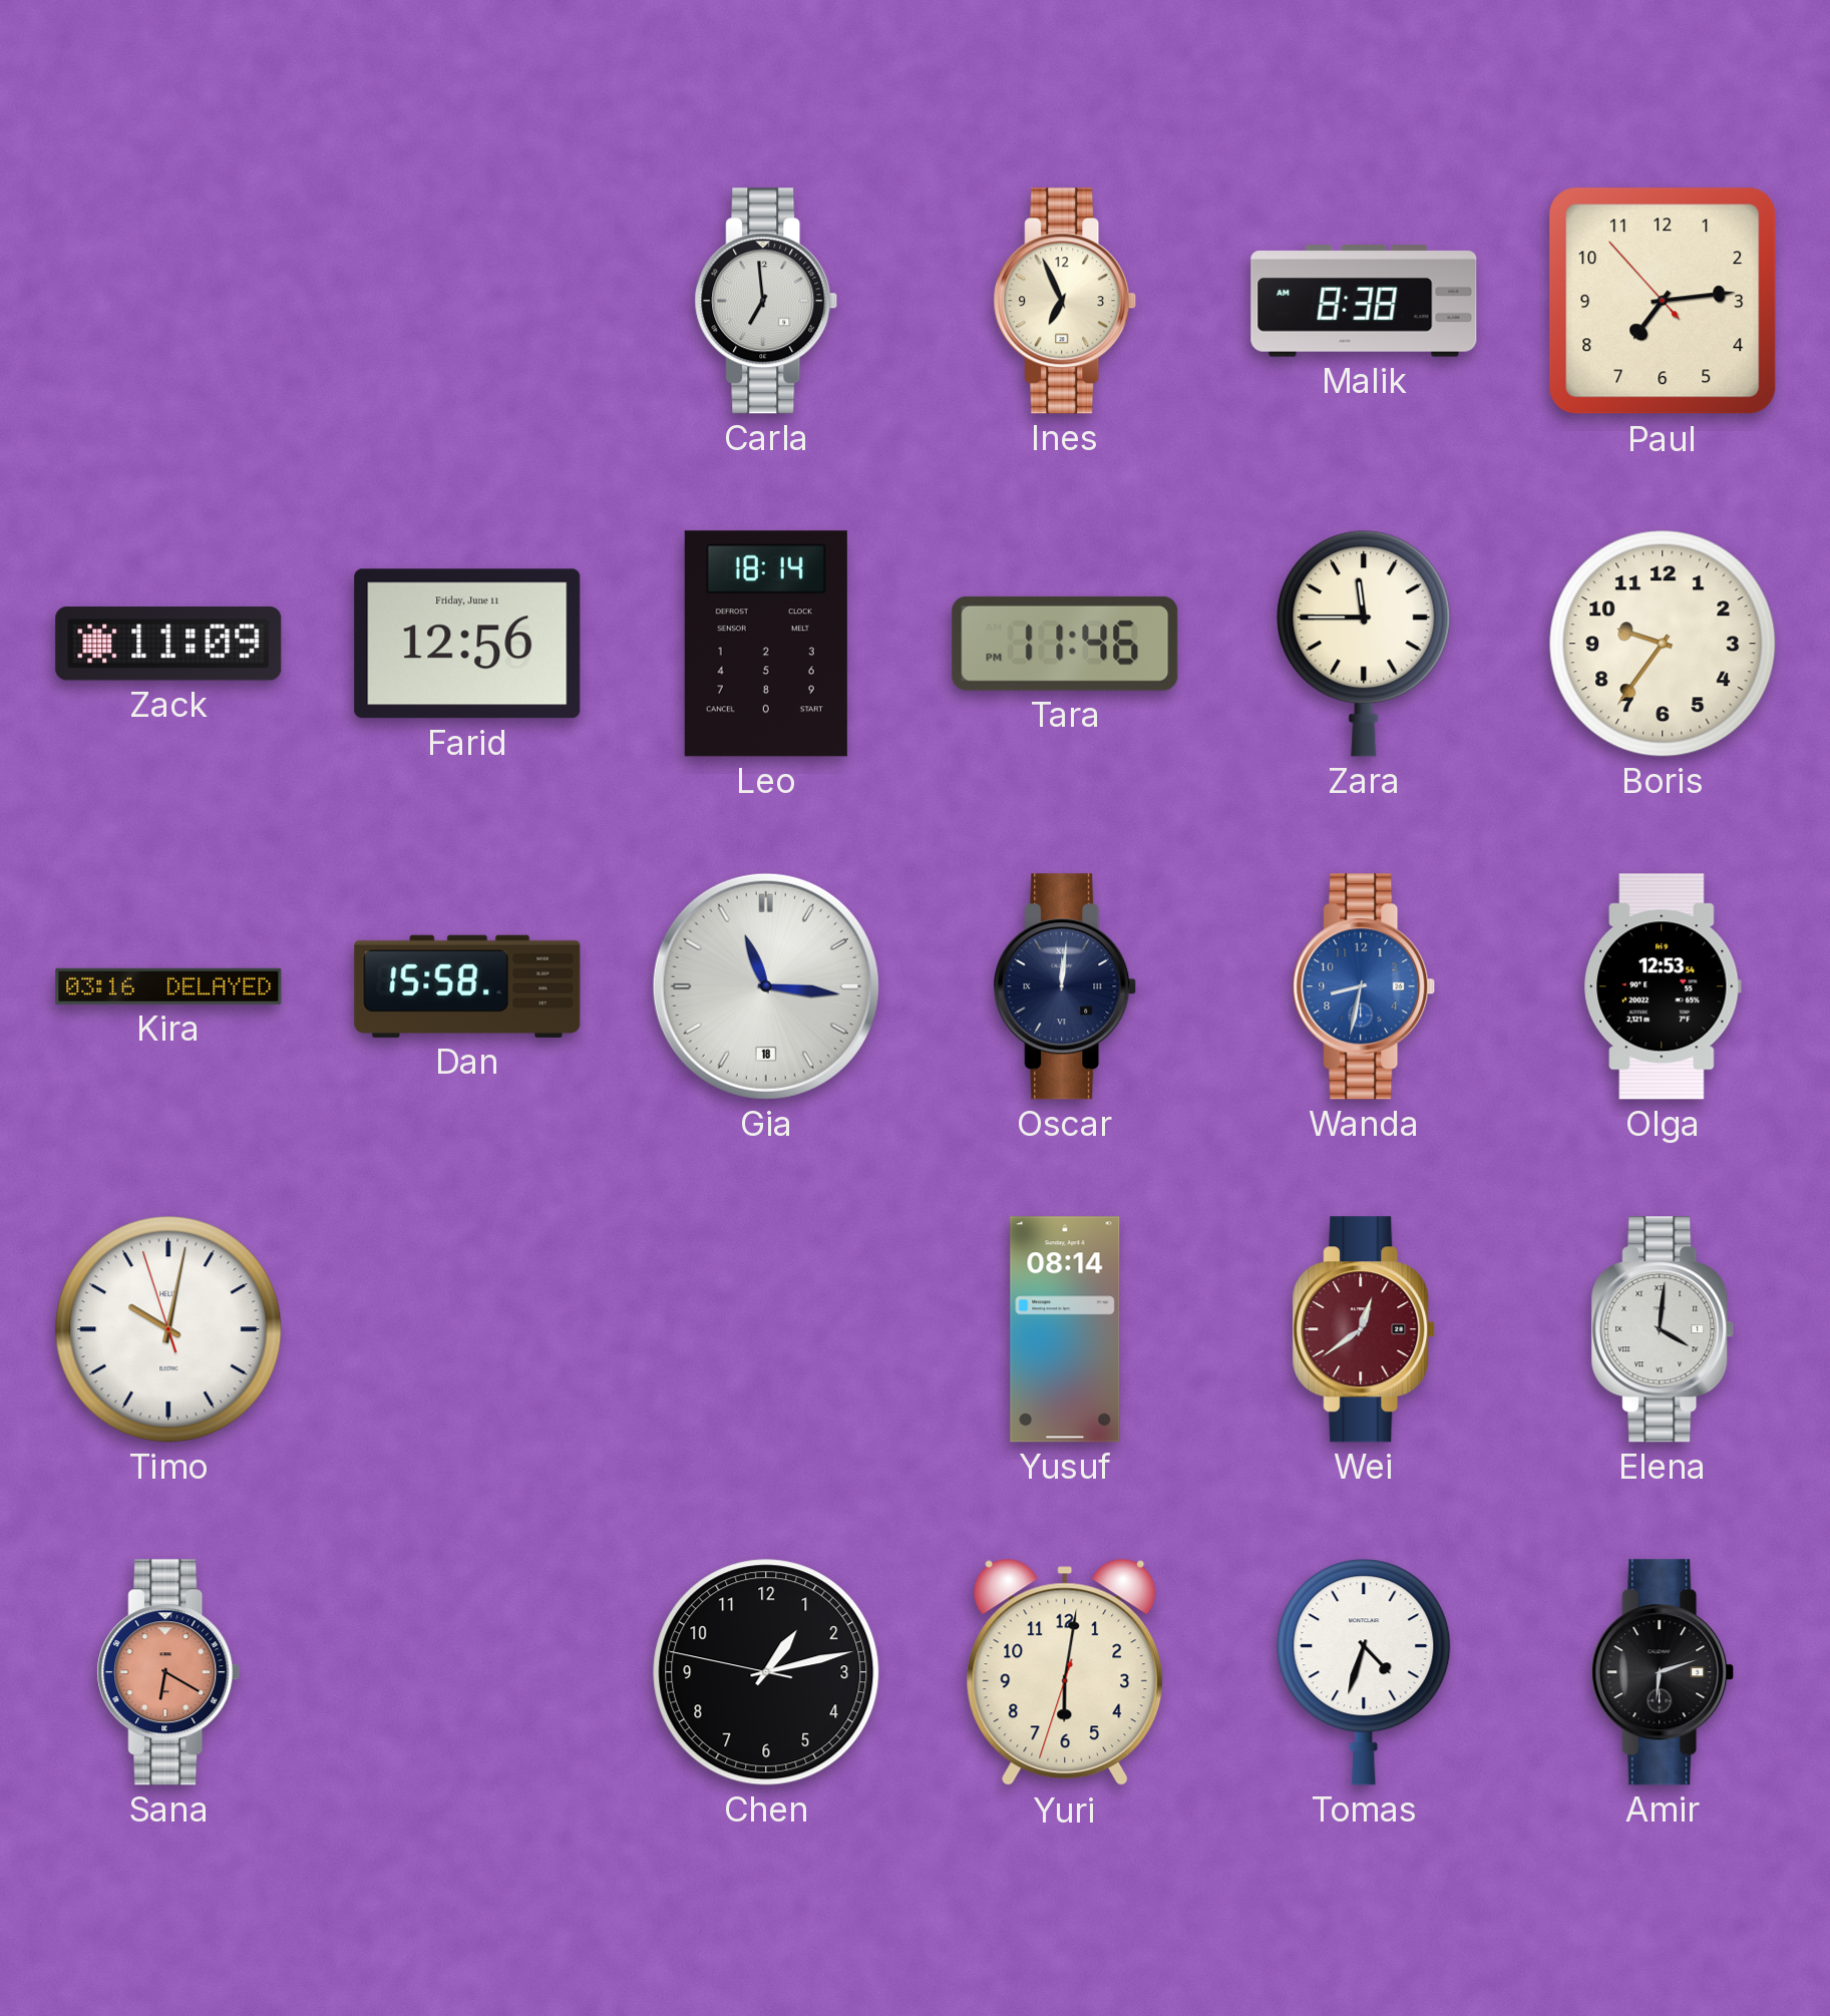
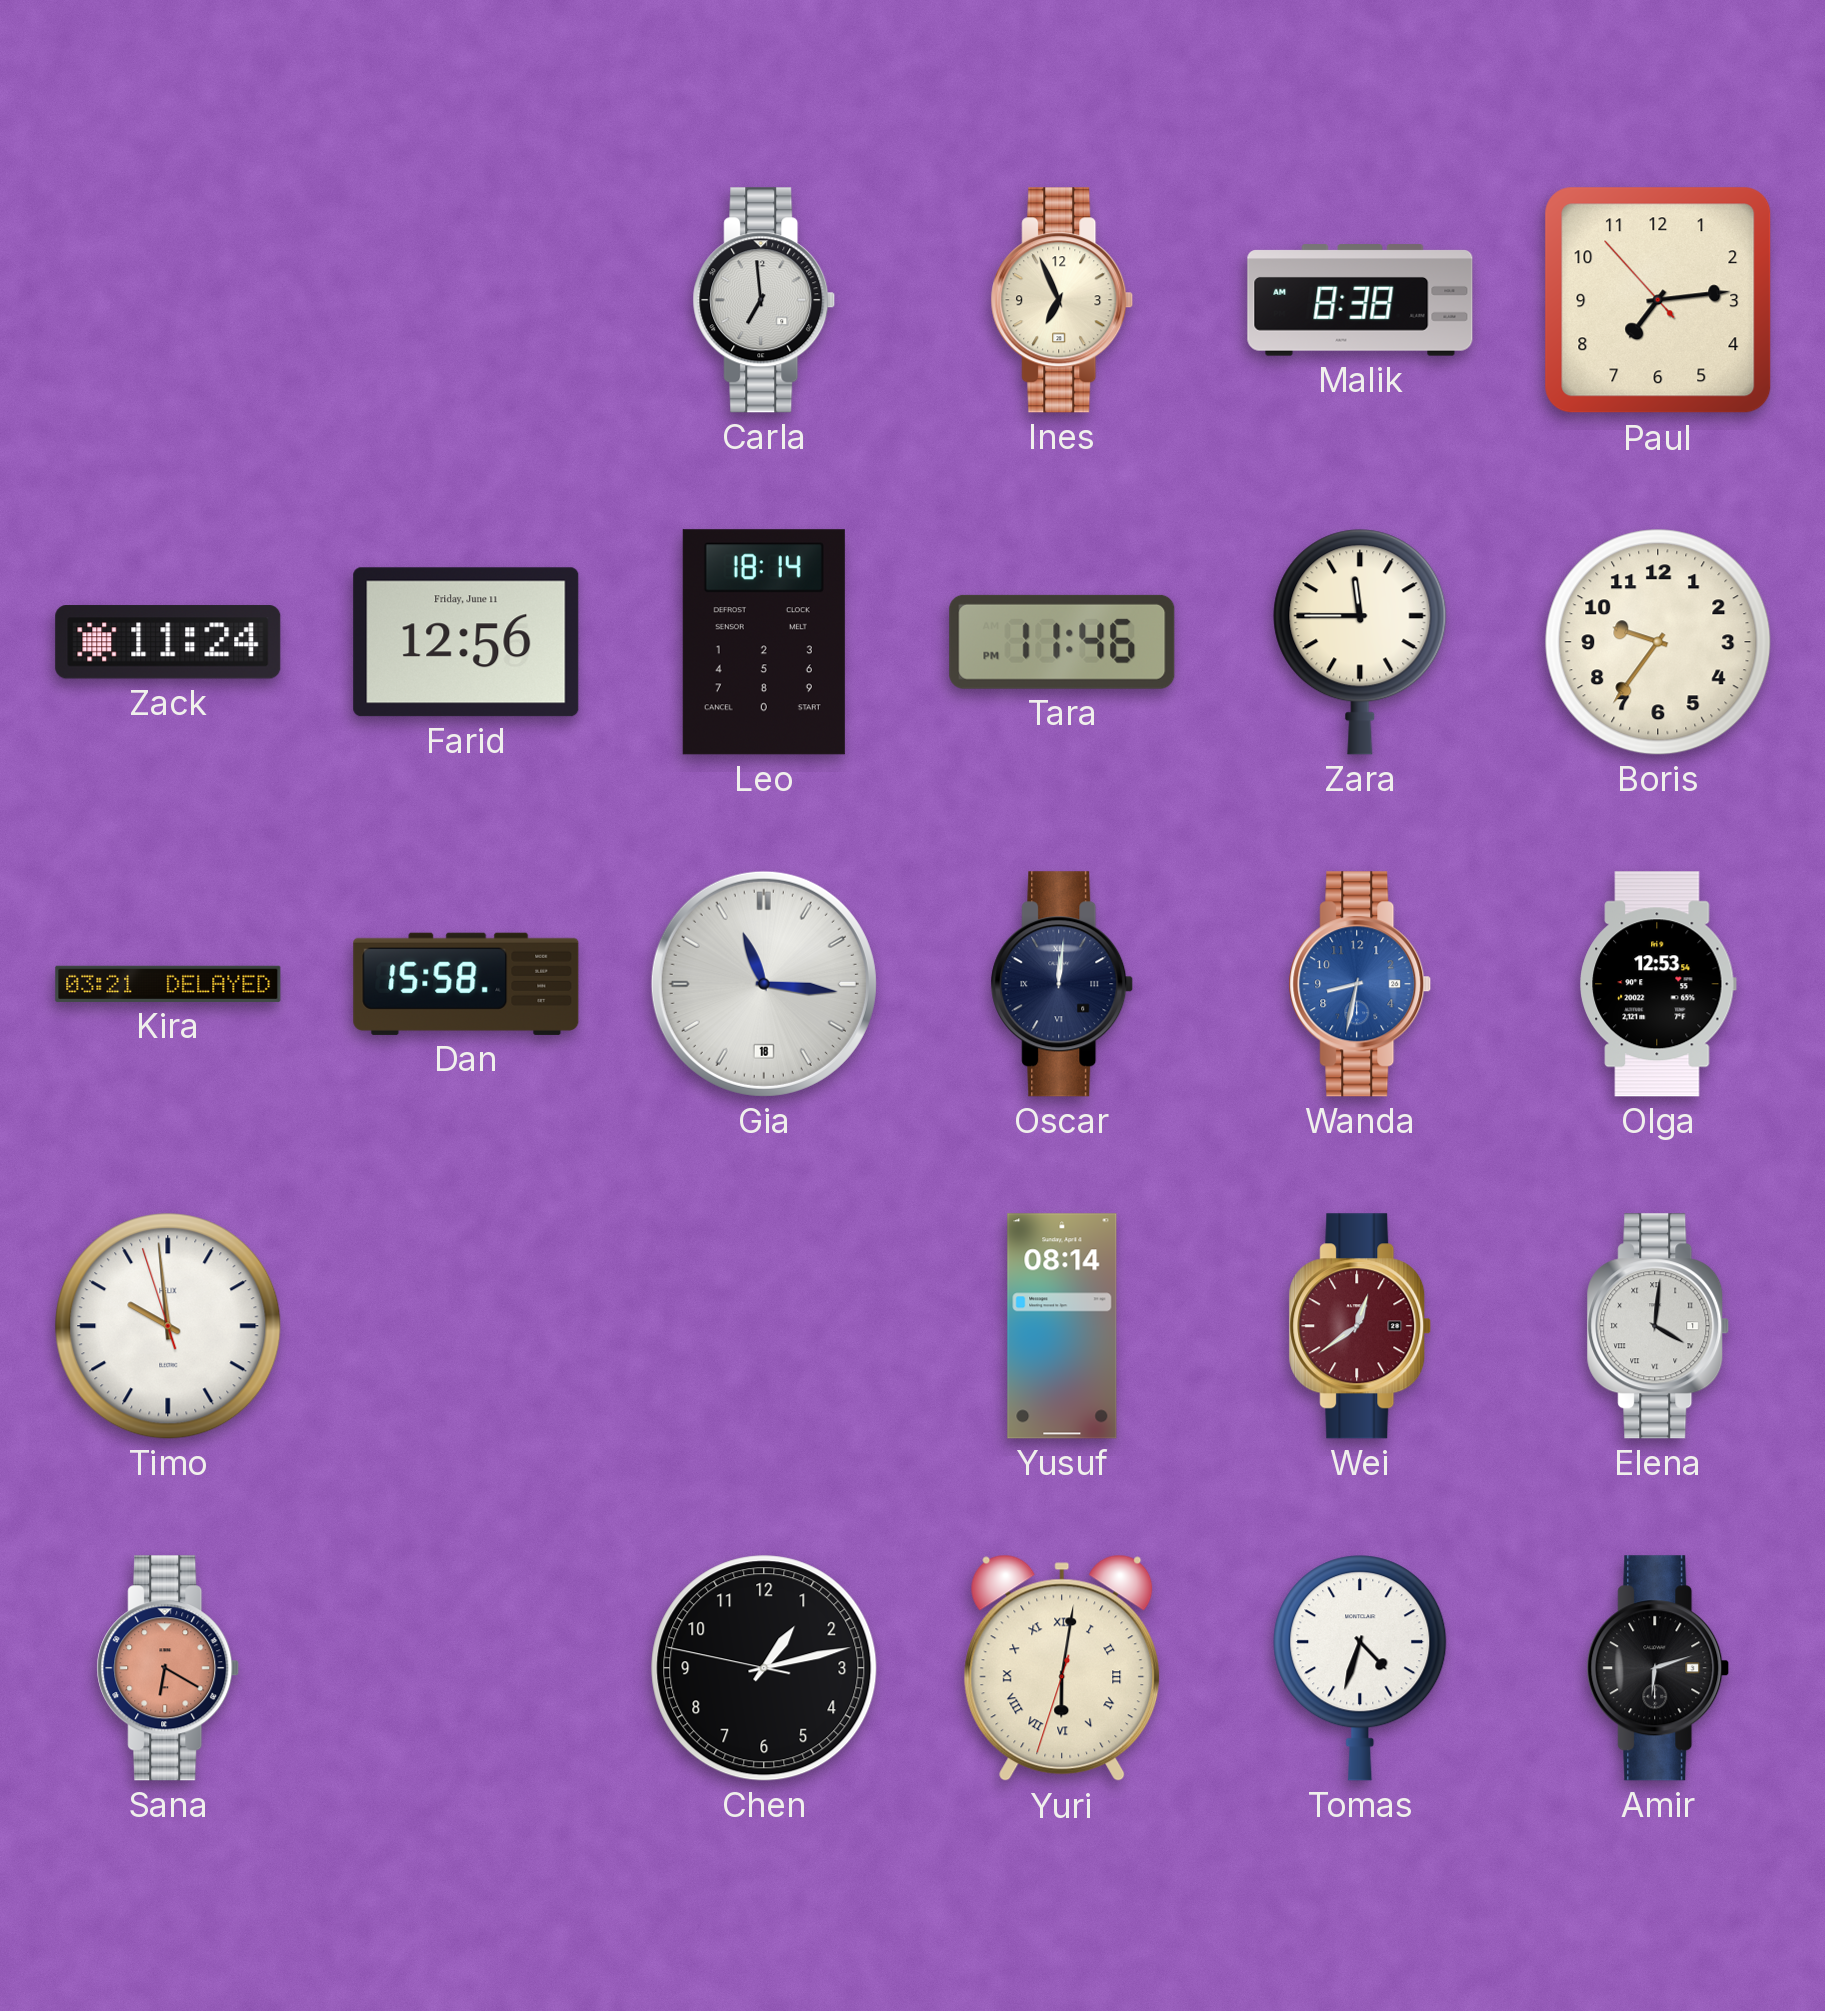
Zack: 11:09 -> 11:24
Kira: 03:16 -> 03:21
Timo: 10:01 -> 9:58
Yuri numerals: Arabic -> Roman
